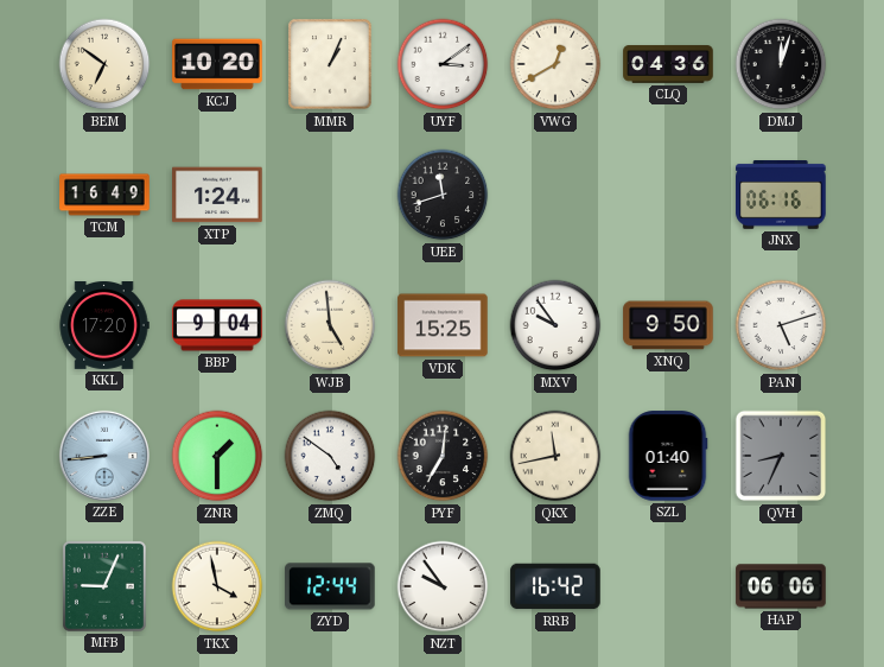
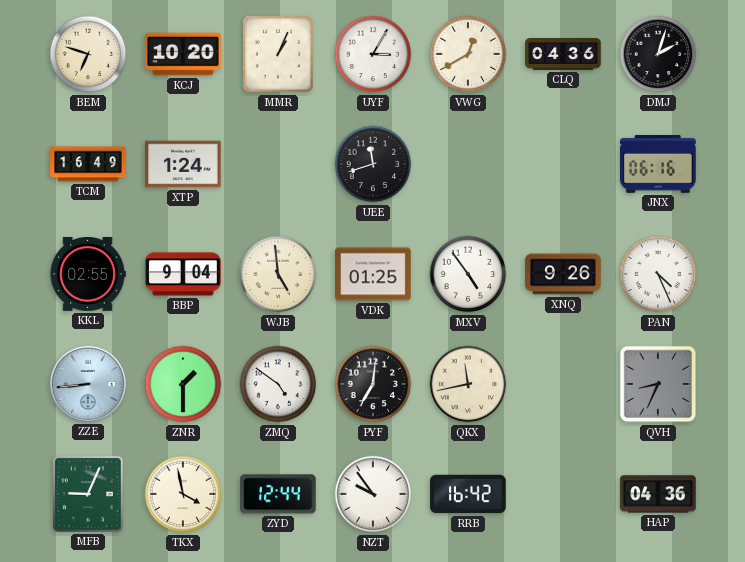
BEM: 6:51 -> 6:48
UYF: 3:09 -> 3:05
DMJ: 12:03 -> 2:03
KKL: 17:20 -> 02:55
VDK: 15:25 -> 01:25
MXV: 9:54 -> 4:54
XNQ: 9:50 -> 9:26
PAN: 5:12 -> 4:26
SZL: 01:40 -> none
HAP: 06:06 -> 04:36
